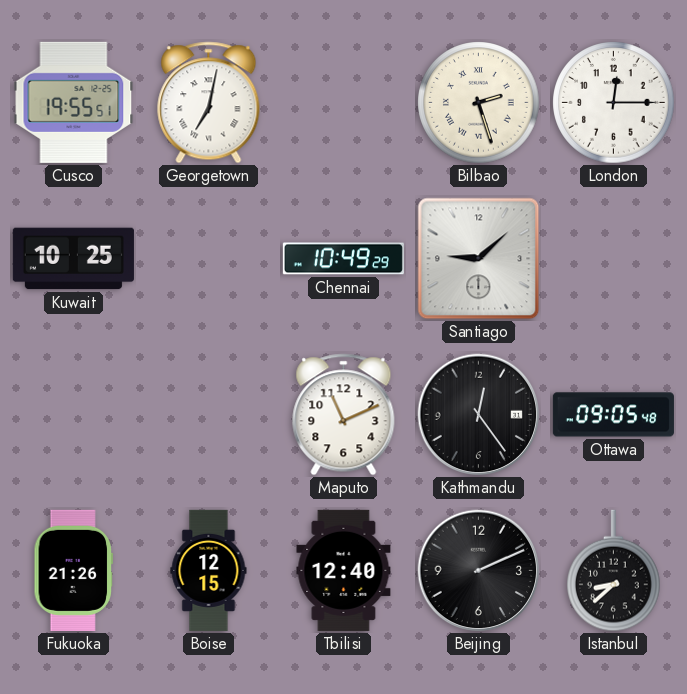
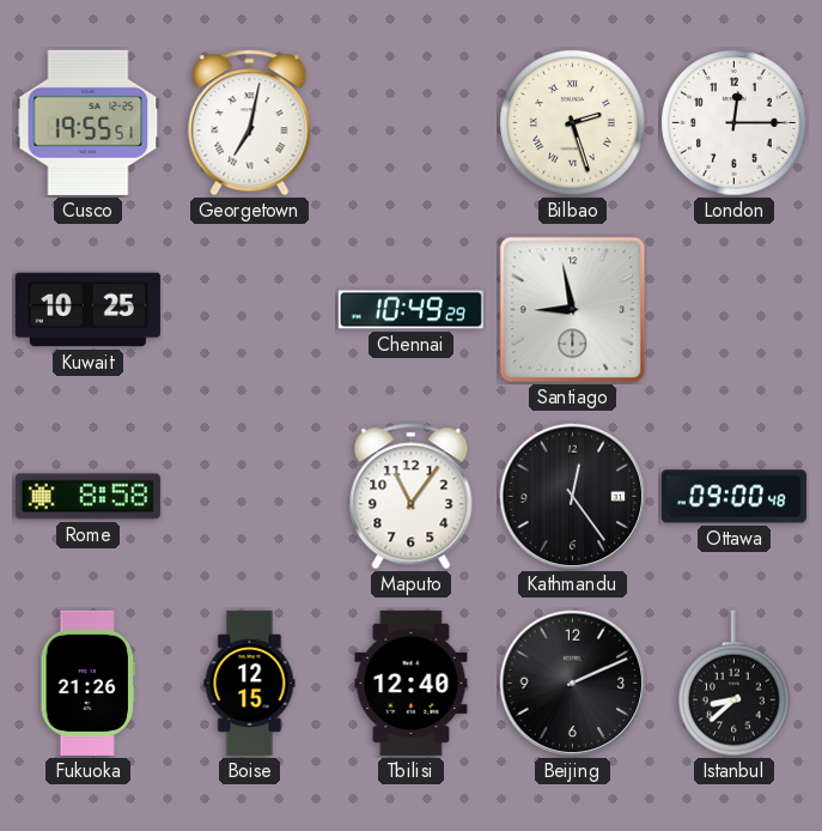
Santiago: 9:08 -> 8:58
Rome: none -> 8:58
Maputo: 11:11 -> 11:06
Ottawa: 09:05 -> 09:00
